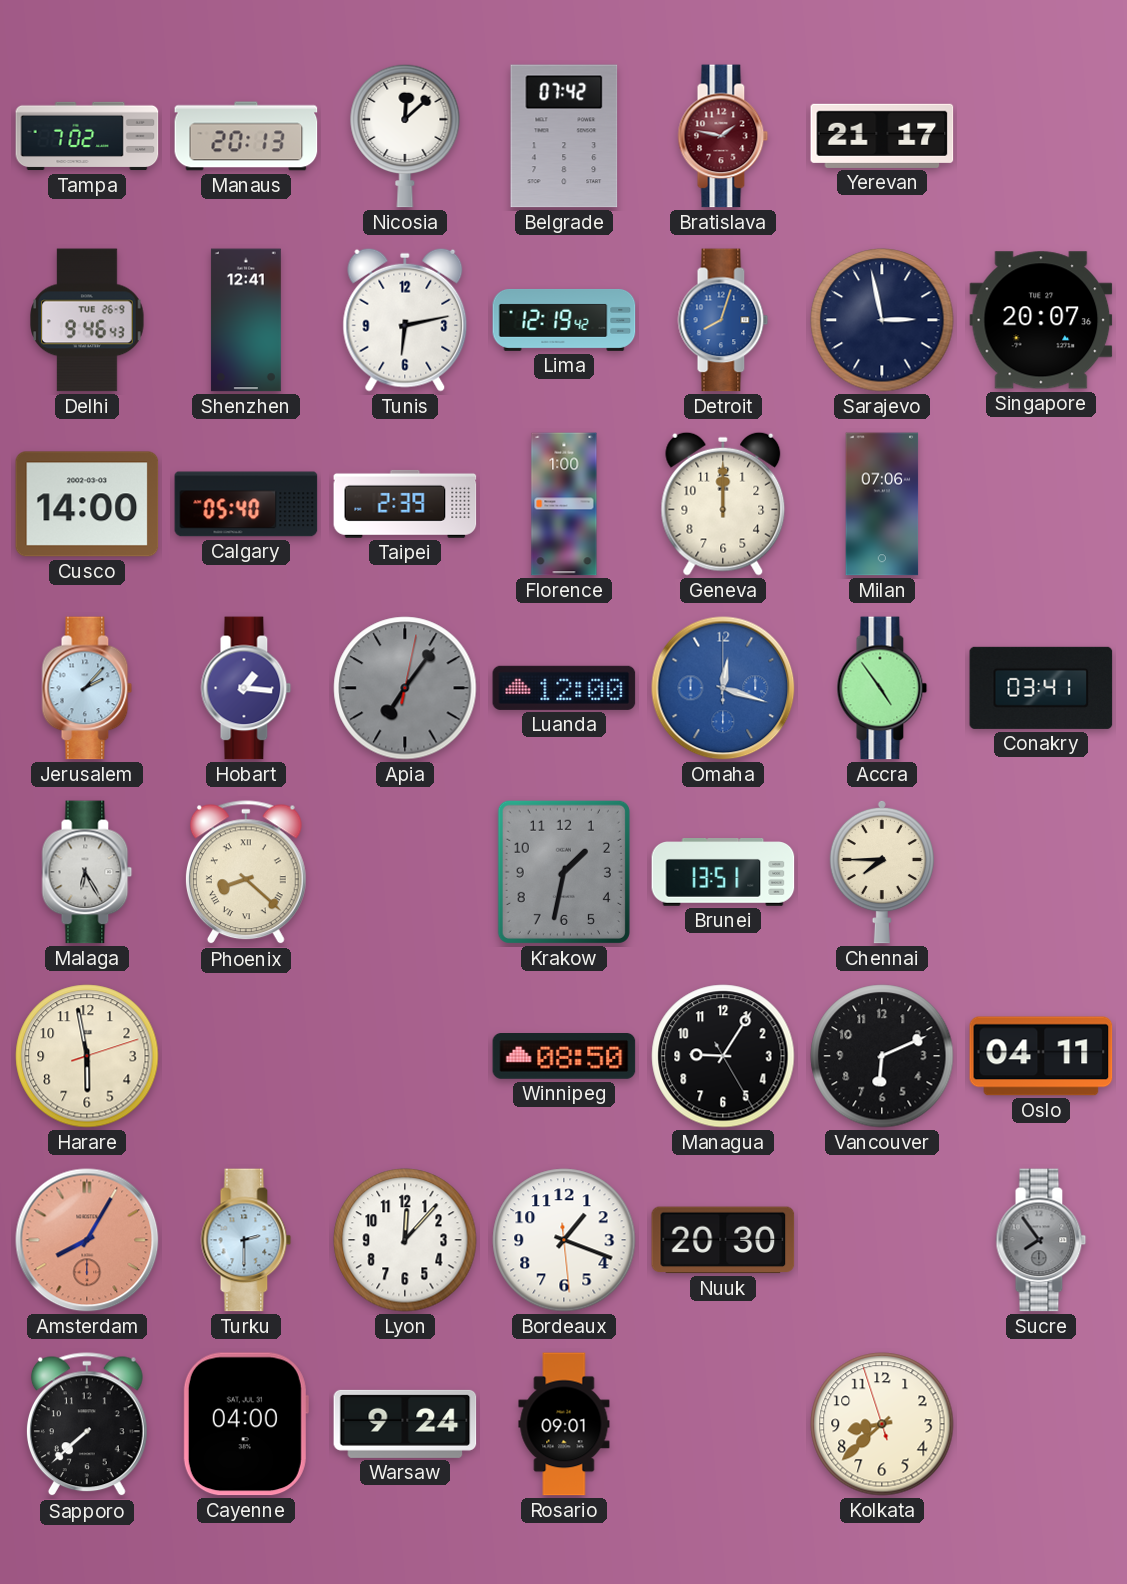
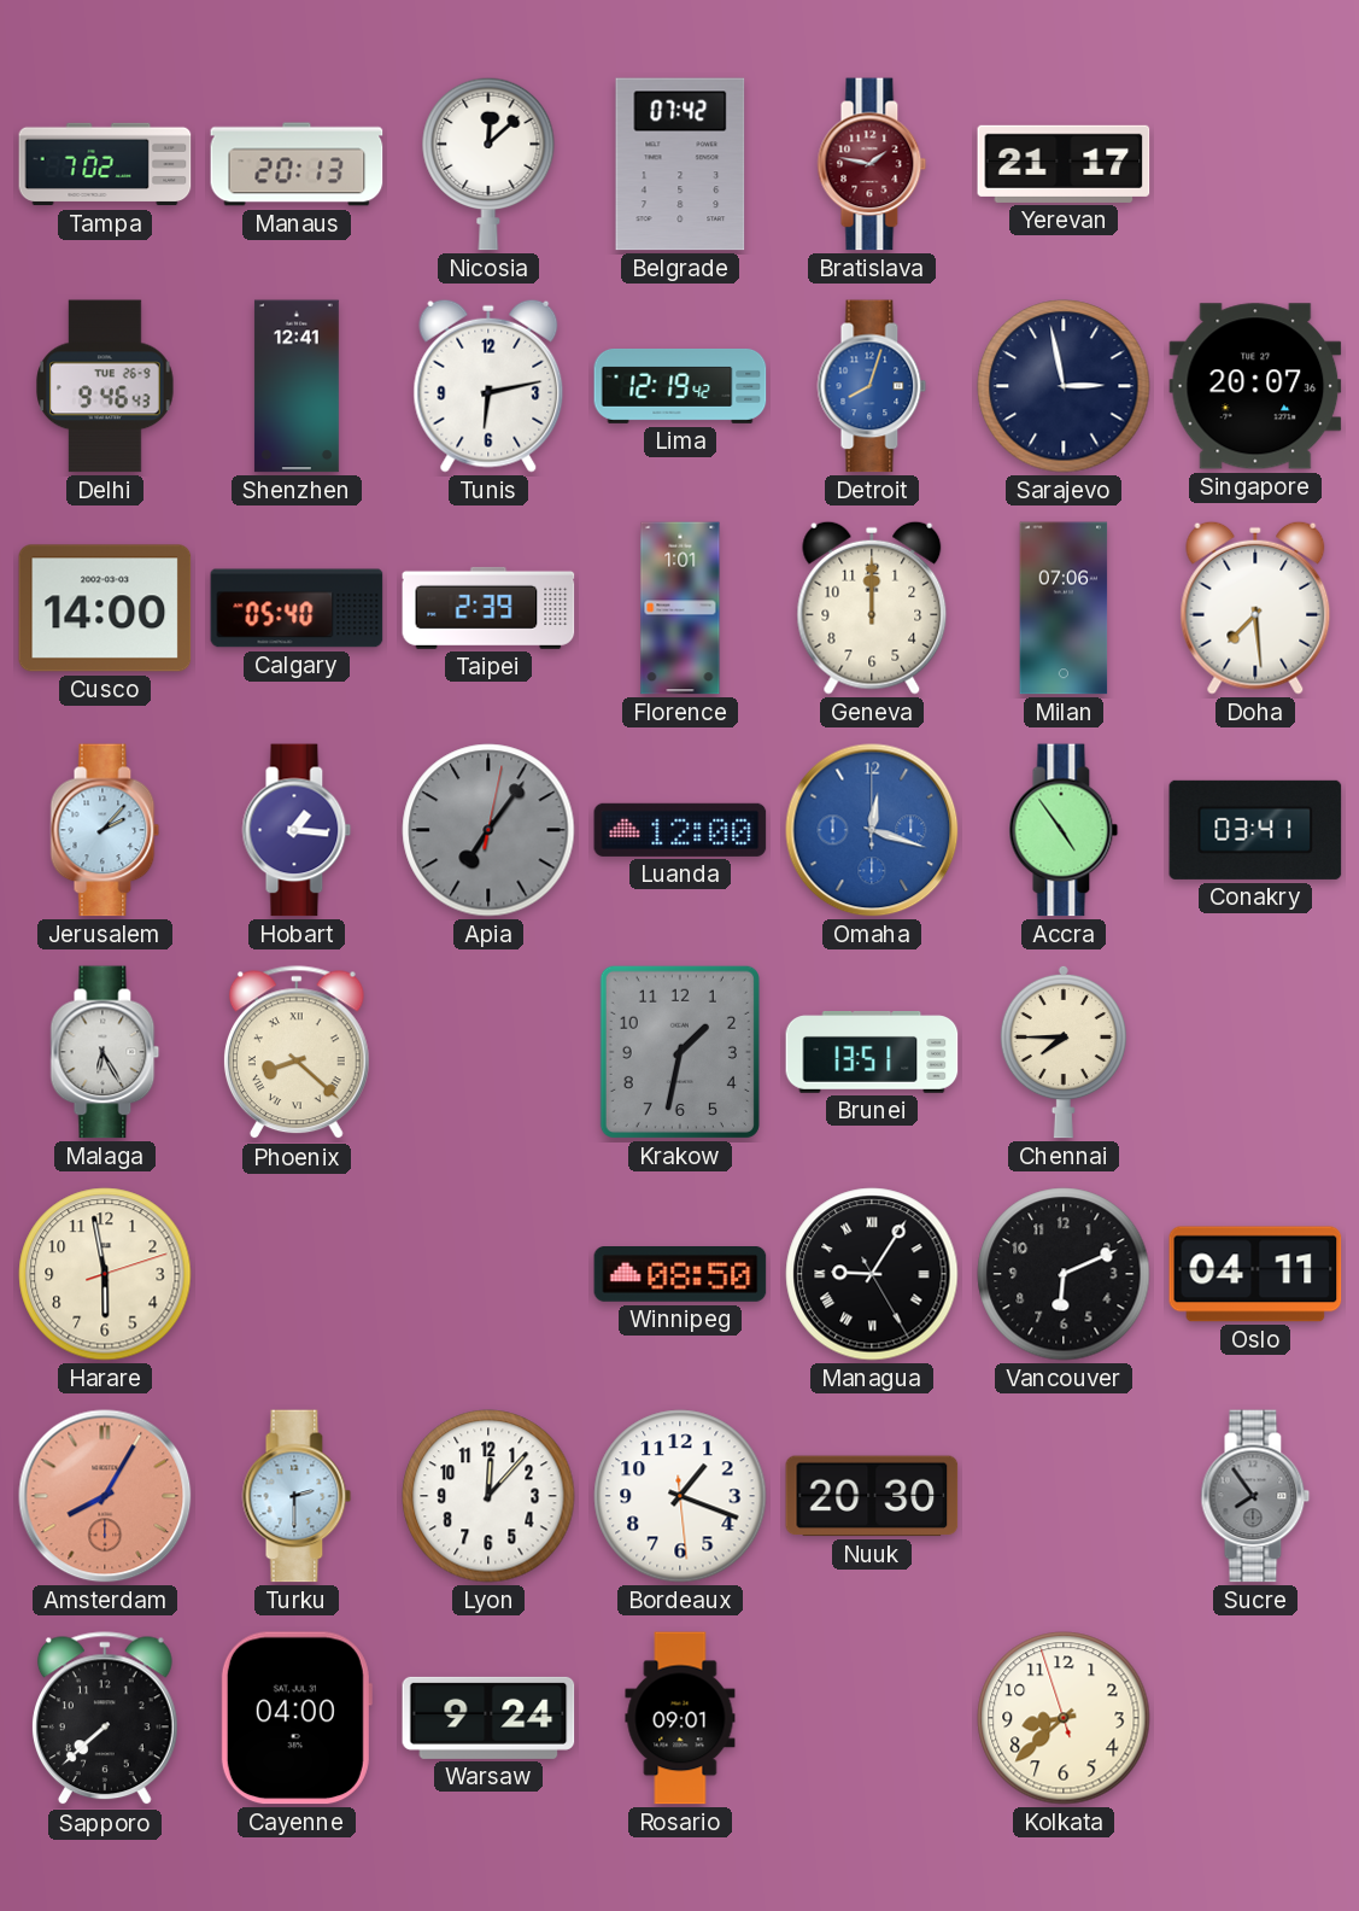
Florence: 1:00 -> 1:01
Doha: none -> 7:29
Managua numerals: Arabic -> Roman
